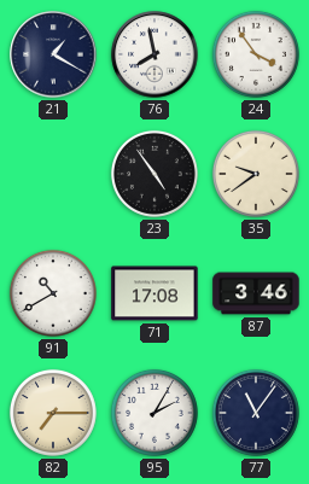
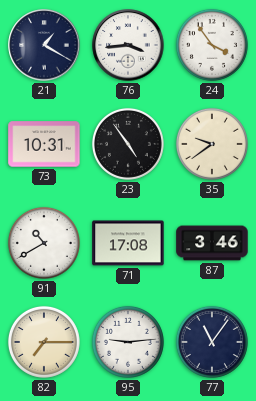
76: 7:58 -> 3:44
73: none -> 10:31
95: 2:05 -> 9:14
